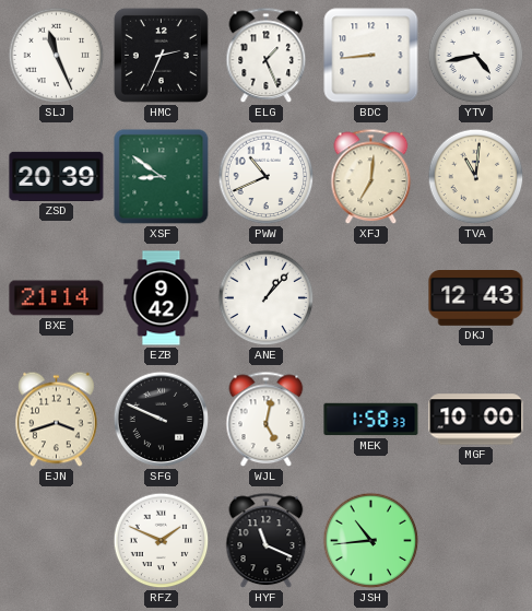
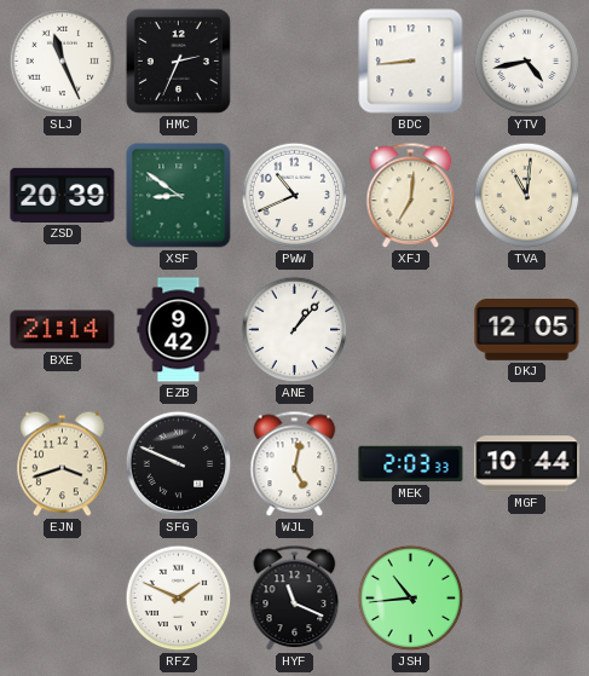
ELG: 1:26 -> none
DKJ: 12:43 -> 12:05
MEK: 1:58 -> 2:03
MGF: 10:00 -> 10:44
